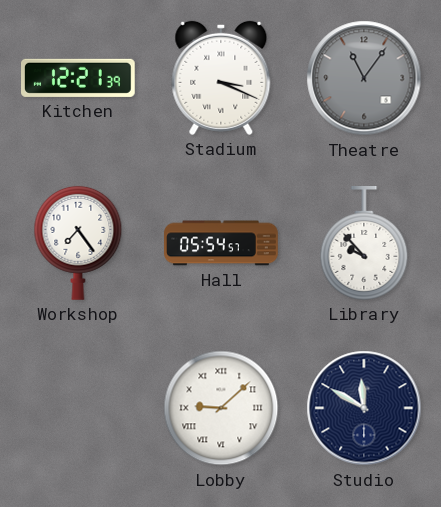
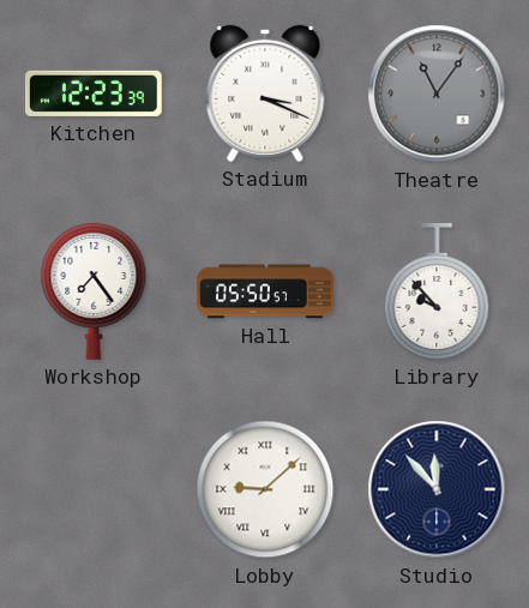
Kitchen: 12:21 -> 12:23
Hall: 05:54 -> 05:50
Studio: 11:50 -> 11:53
